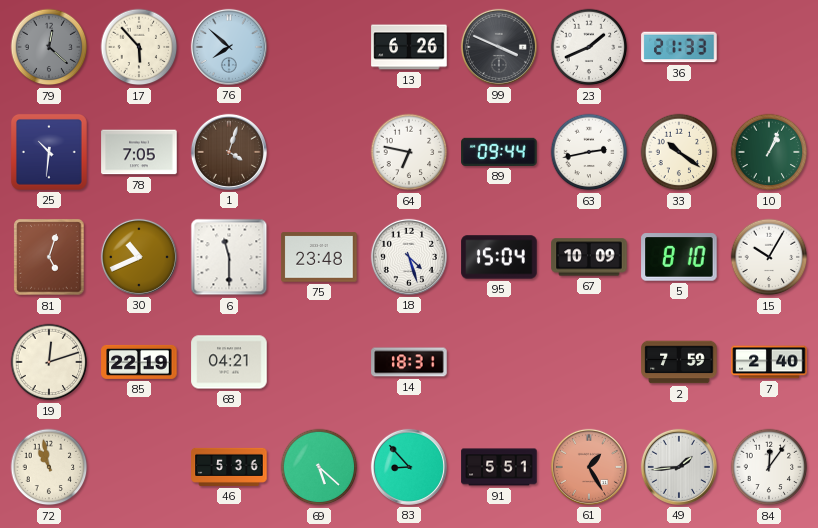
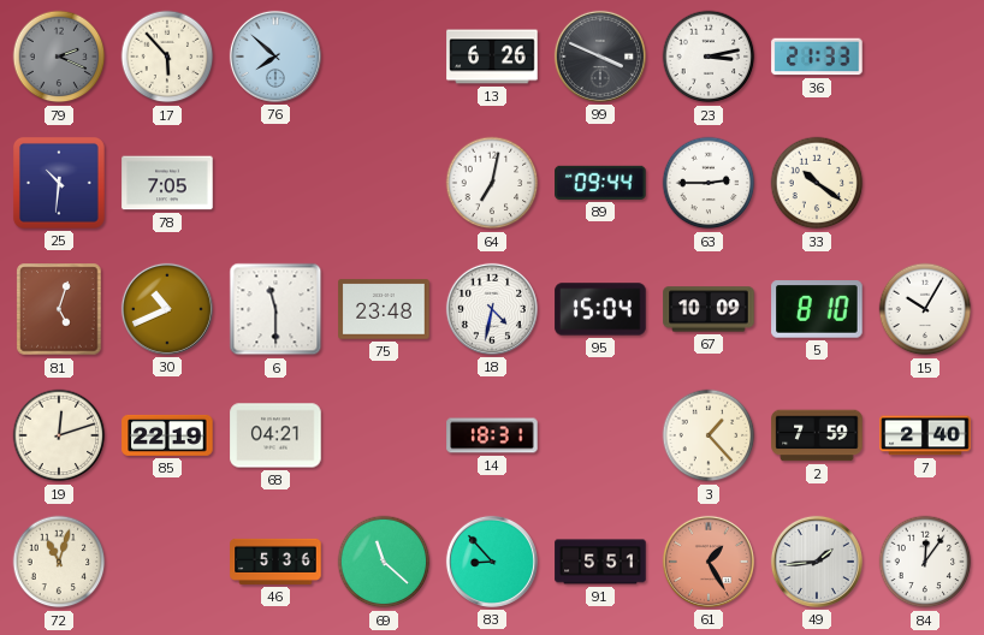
79: 12:22 -> 2:19
23: 1:41 -> 3:13
1: 4:03 -> none
64: 6:47 -> 7:02
63: 2:43 -> 2:45
10: 1:04 -> none
18: 4:27 -> 4:32
3: none -> 1:23
72: 10:58 -> 11:03
69: 5:22 -> 11:22
